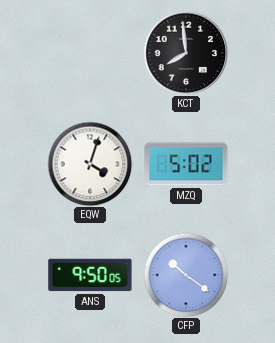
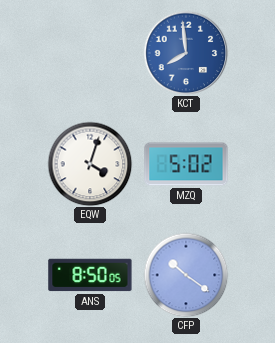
KCT dial: black -> blue
ANS: 9:50 -> 8:50
